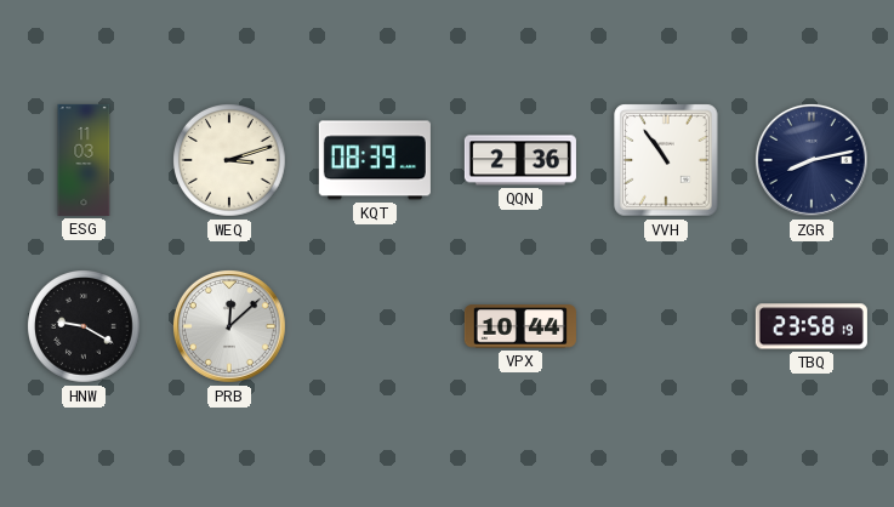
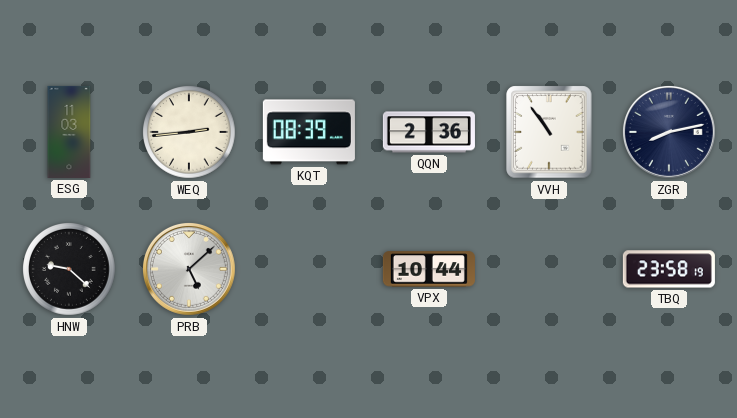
WEQ: 3:12 -> 2:44
HNW: 9:20 -> 9:22
PRB: 12:08 -> 5:08
